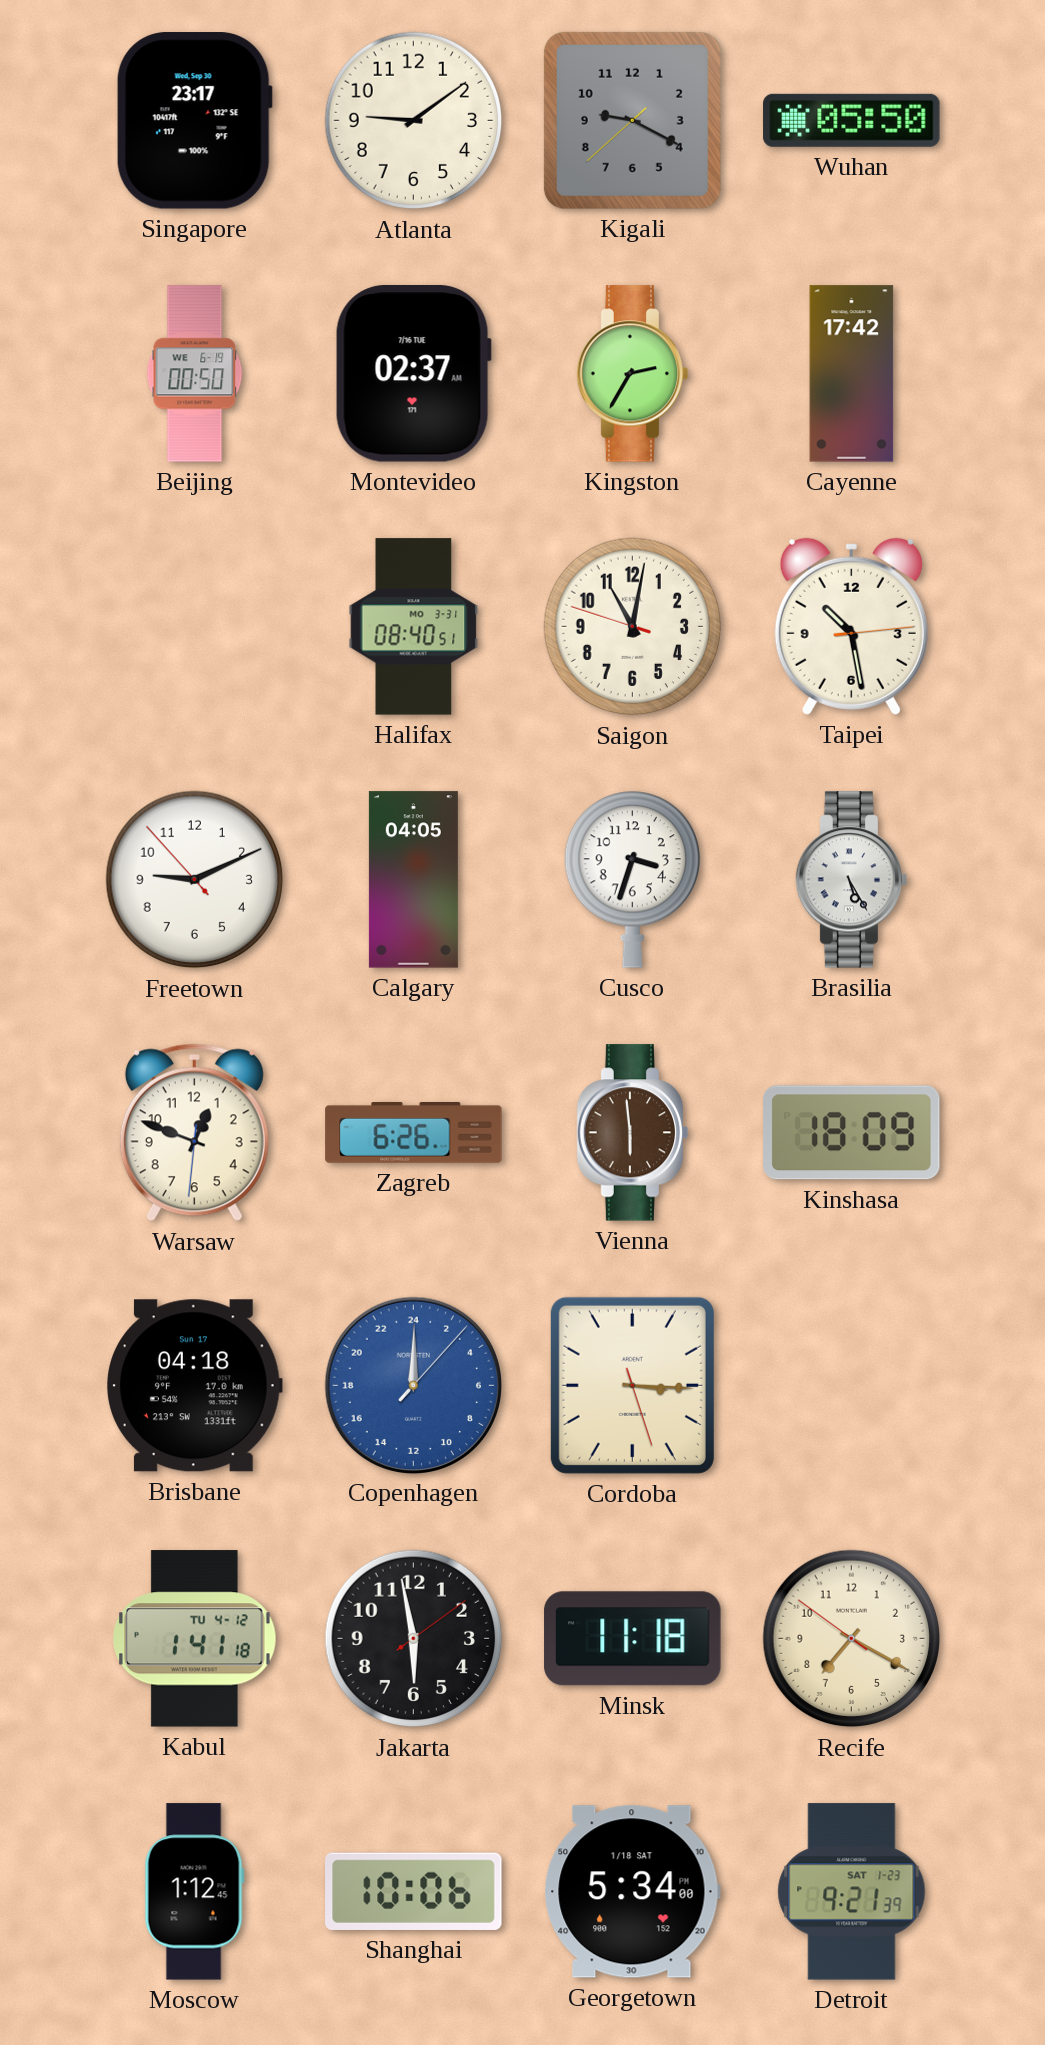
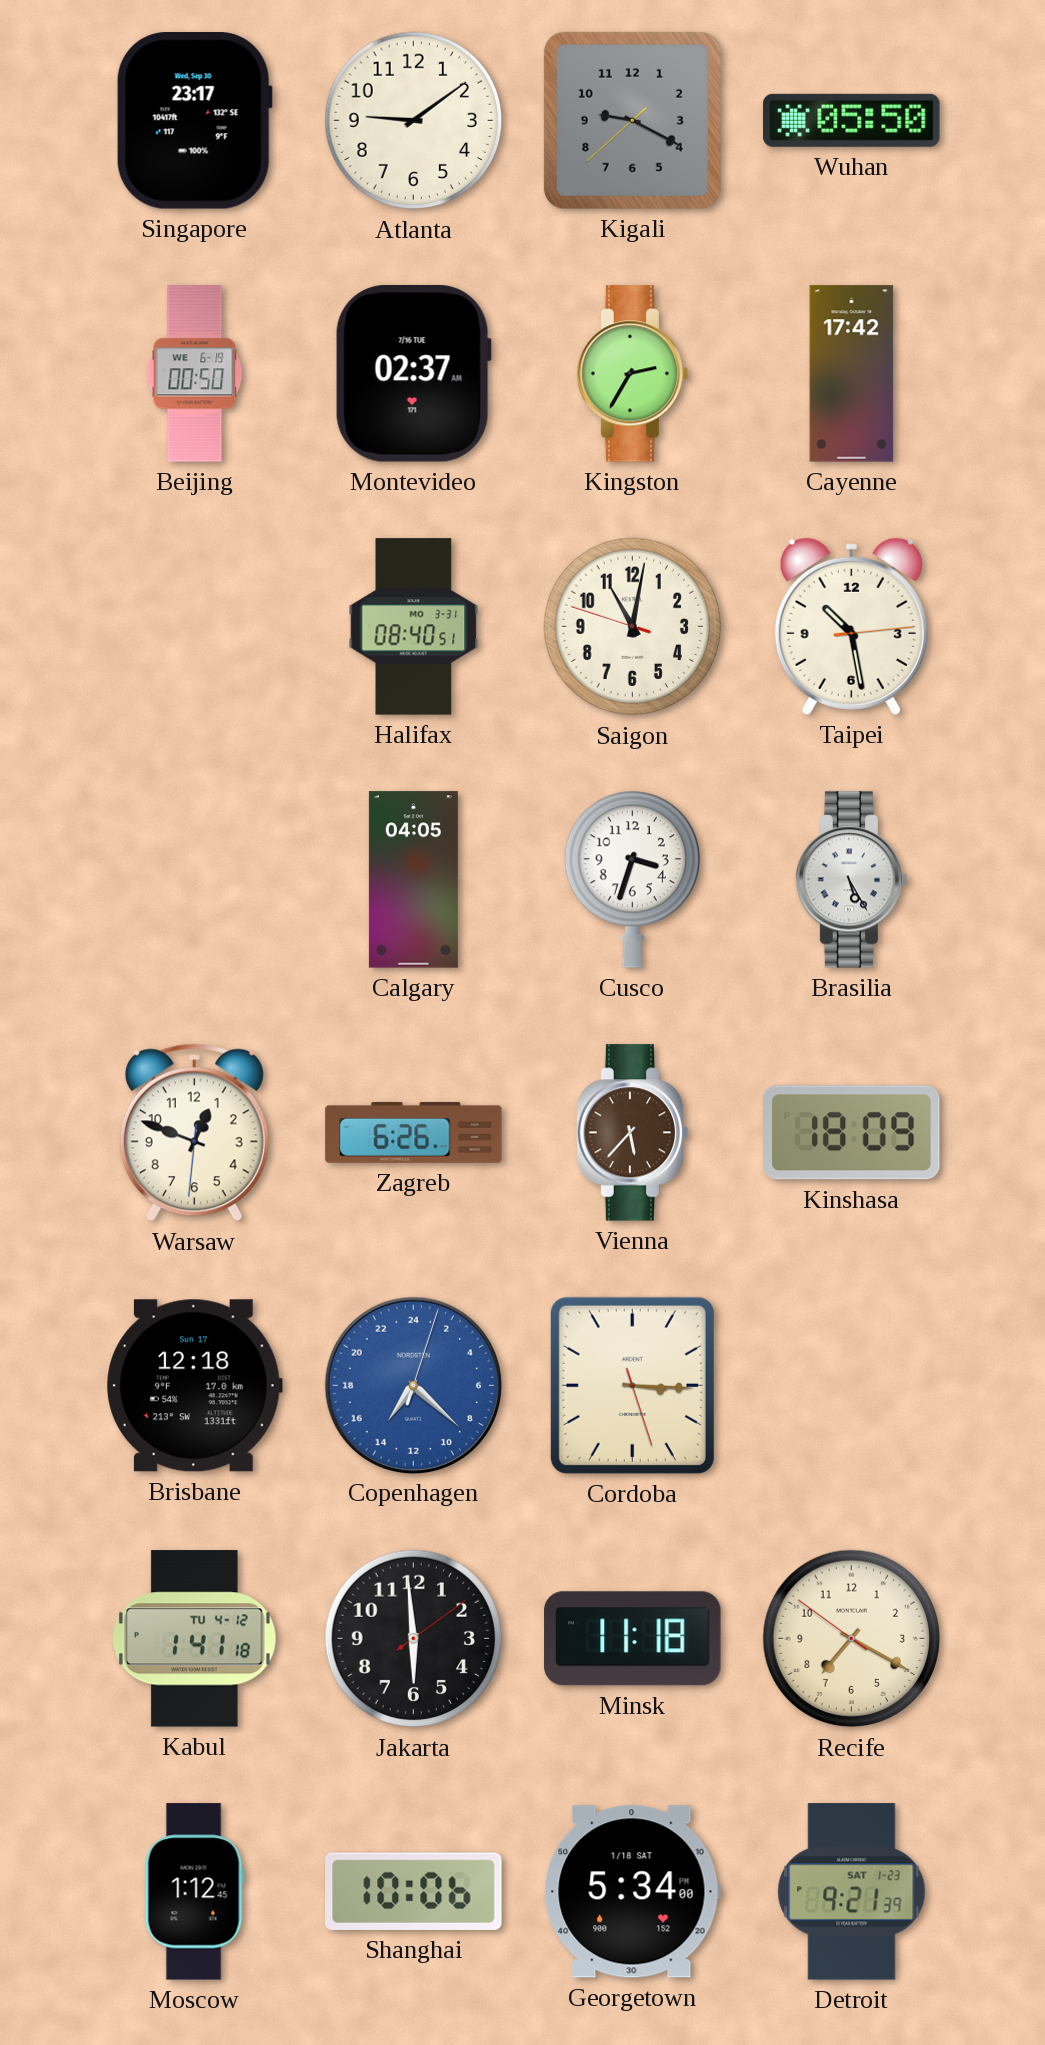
Freetown: 9:10 -> none
Vienna: 5:59 -> 5:37
Brisbane: 04:18 -> 12:18
Copenhagen: 0:00 -> 14:22
Jakarta: 5:58 -> 5:59
